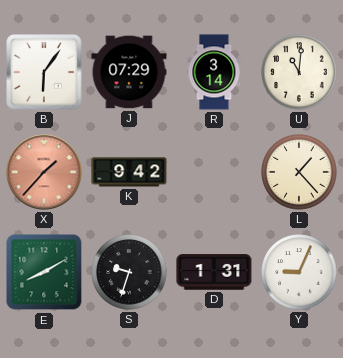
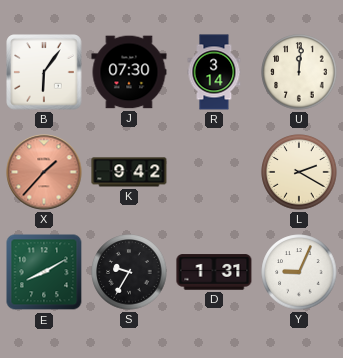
J: 07:29 -> 07:30
U: 11:01 -> 12:01
L: 1:23 -> 2:20
S: 9:33 -> 9:35
